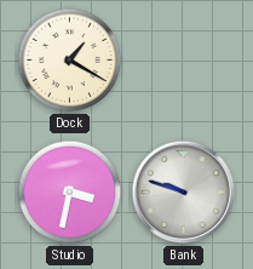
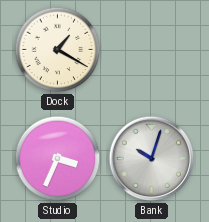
Studio: 3:32 -> 3:34
Bank: 9:48 -> 10:03
